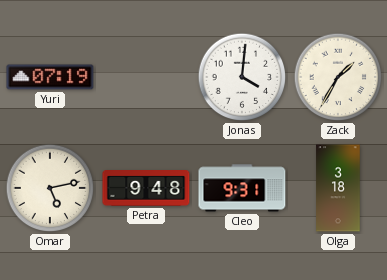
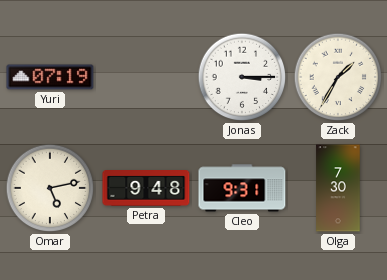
Jonas: 4:01 -> 3:15
Olga: 3:18 -> 7:30
